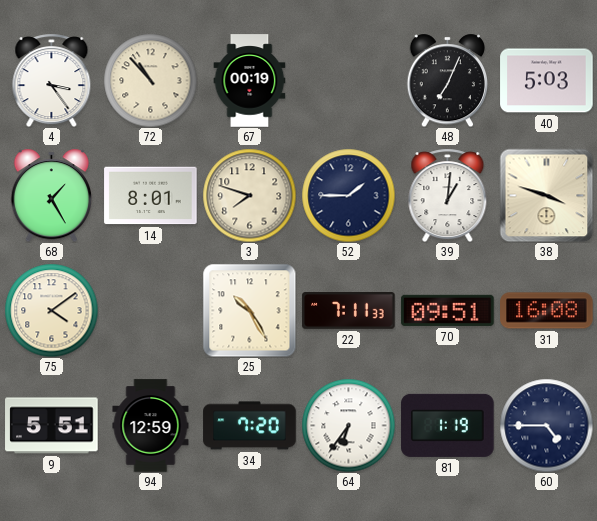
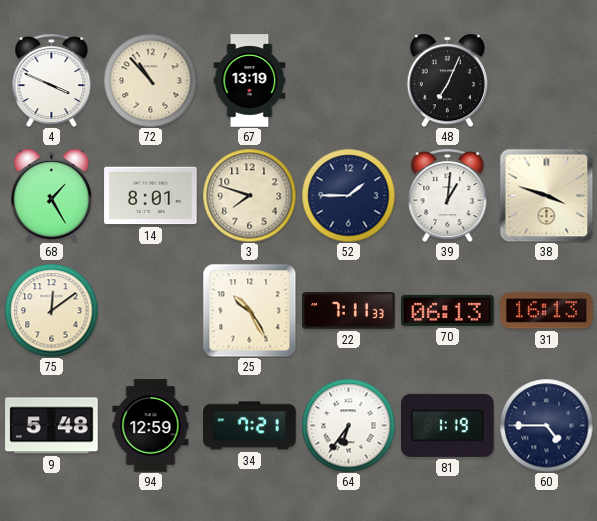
4: 3:24 -> 3:49
67: 00:19 -> 13:19
40: 5:03 -> none
75: 4:09 -> 12:09
70: 09:51 -> 06:13
31: 16:08 -> 16:13
9: 5:51 -> 5:48
34: 7:20 -> 7:21
